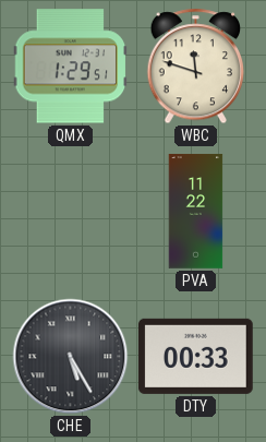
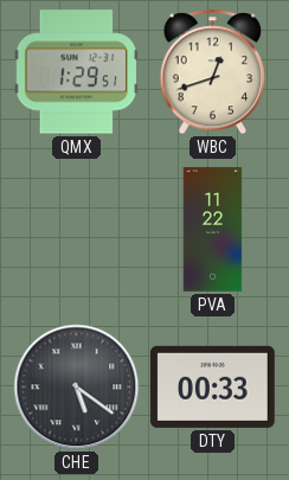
WBC: 11:48 -> 12:42
CHE: 5:25 -> 5:21
